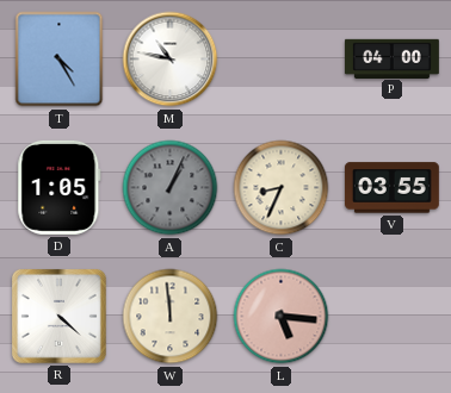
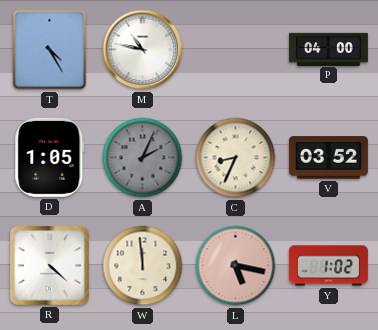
A: 1:04 -> 2:04
V: 03:55 -> 03:52
L: 5:16 -> 5:17
Y: none -> 1:02
